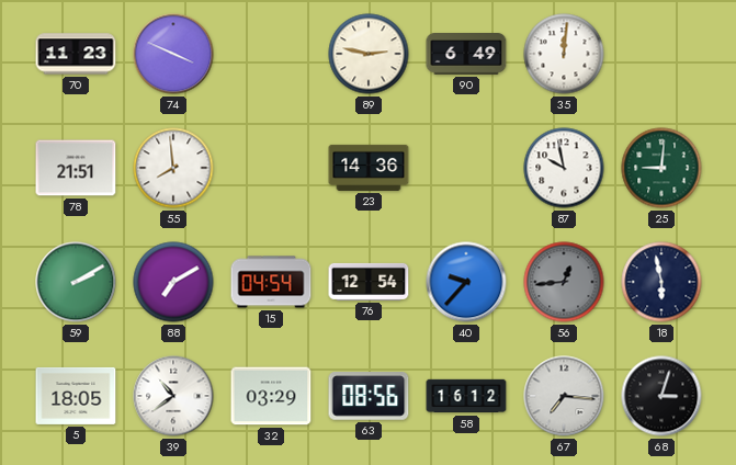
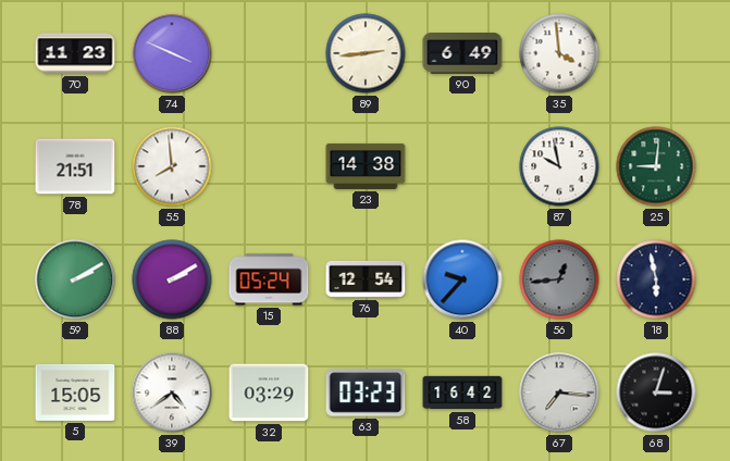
89: 2:47 -> 2:44
35: 12:01 -> 3:59
23: 14:36 -> 14:38
88: 7:10 -> 2:10
15: 04:54 -> 05:24
5: 18:05 -> 15:05
39: 10:39 -> 4:39
63: 08:56 -> 03:23
58: 16:12 -> 16:42
